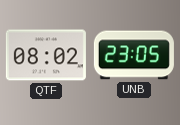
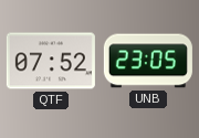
QTF: 08:02 -> 07:52
